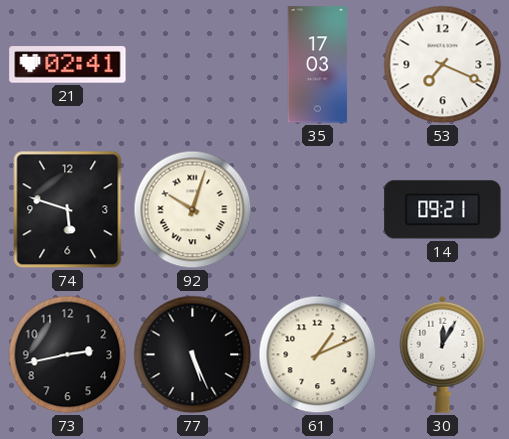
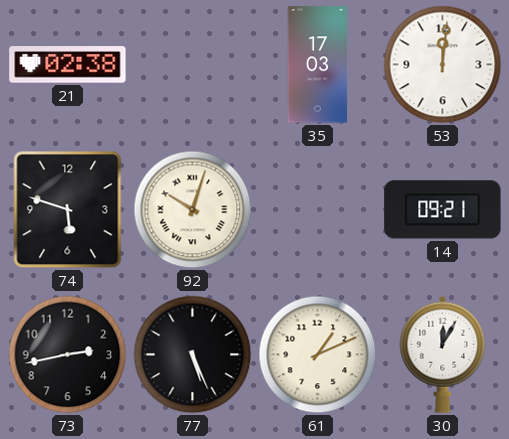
21: 02:41 -> 02:38
53: 7:19 -> 12:01
